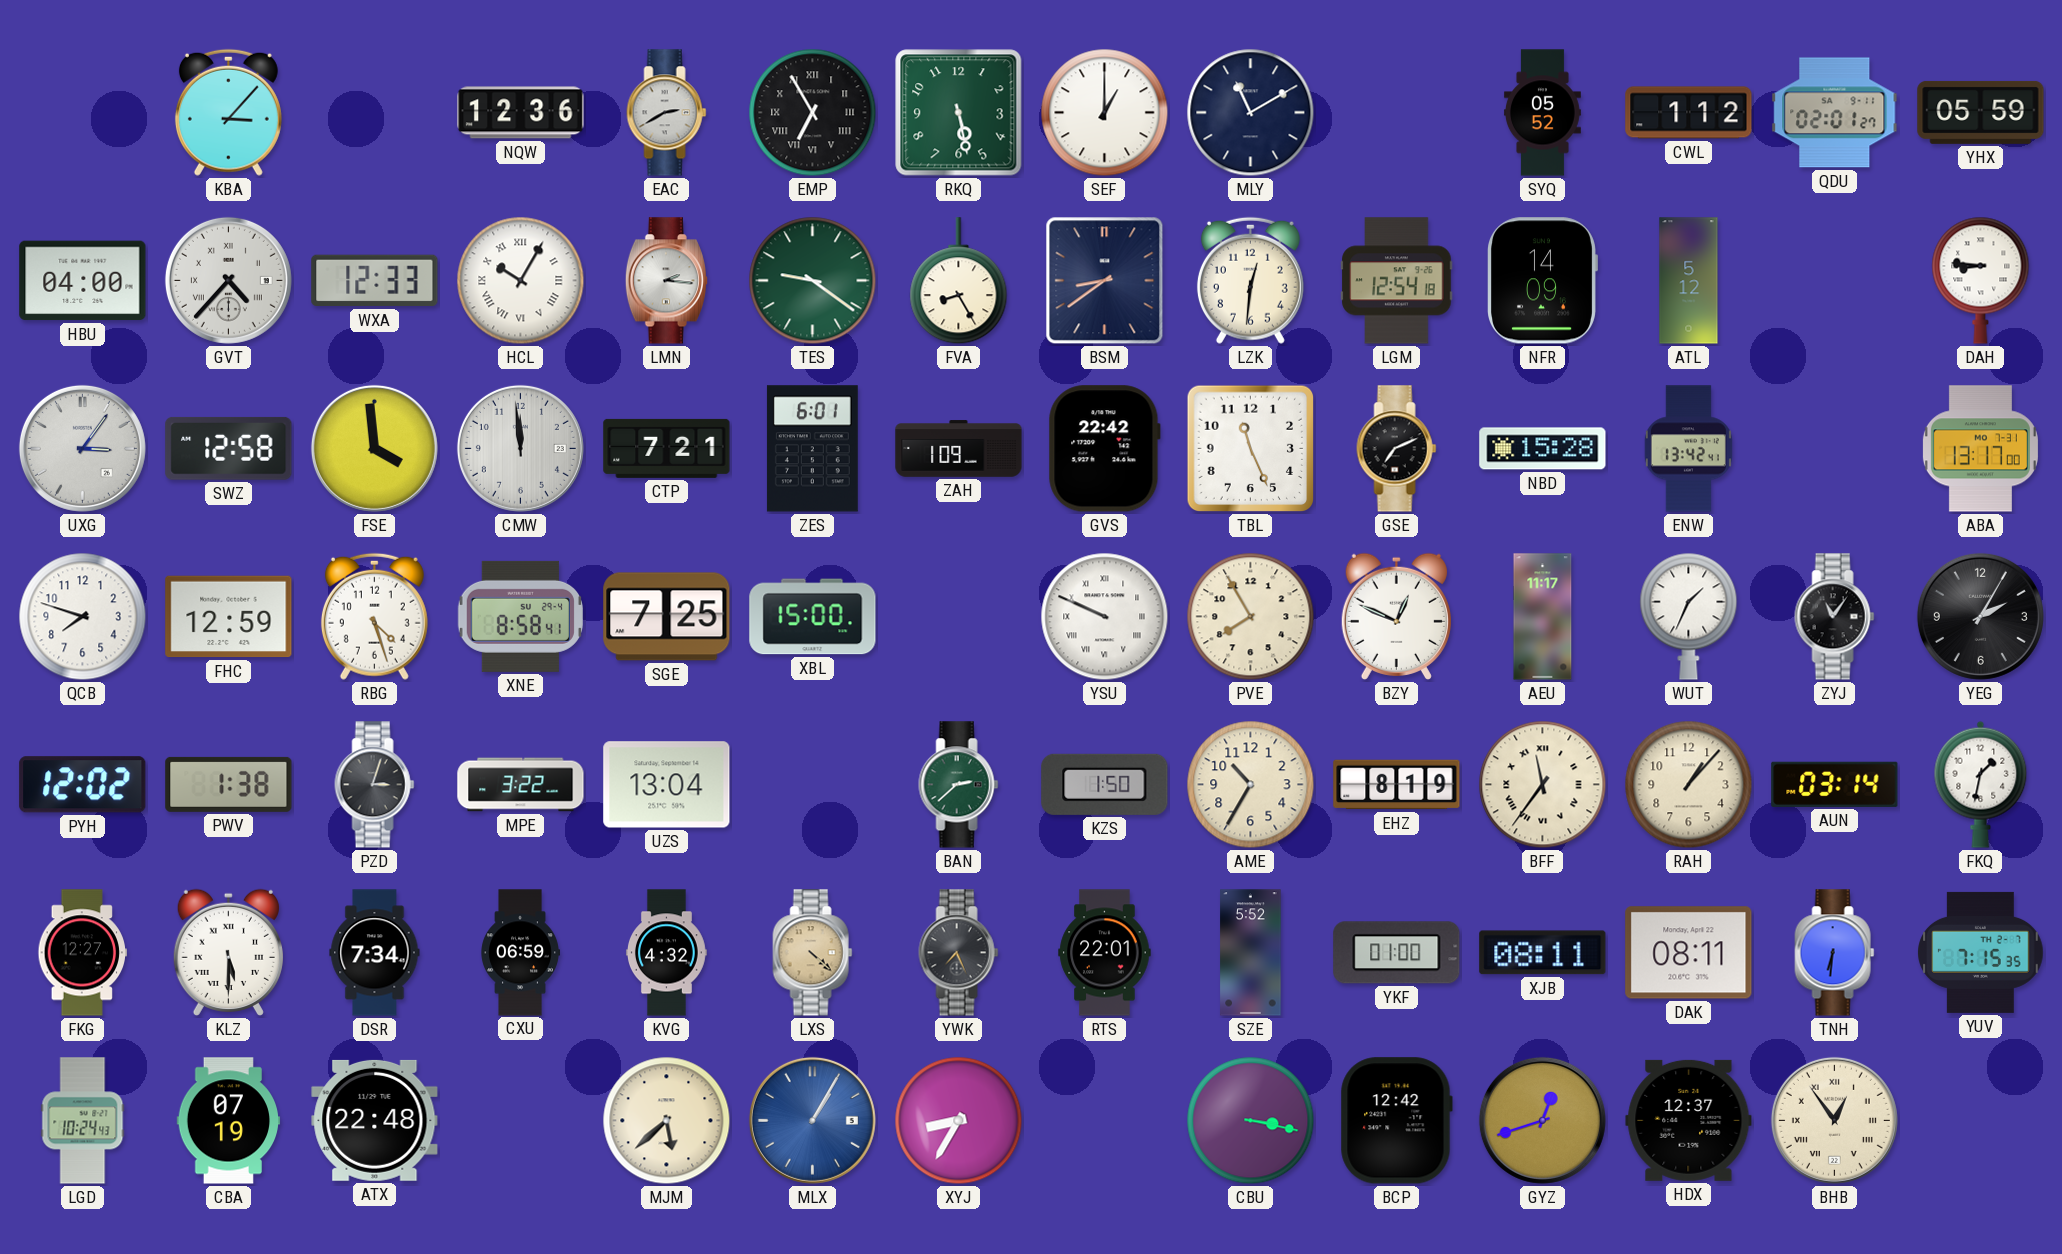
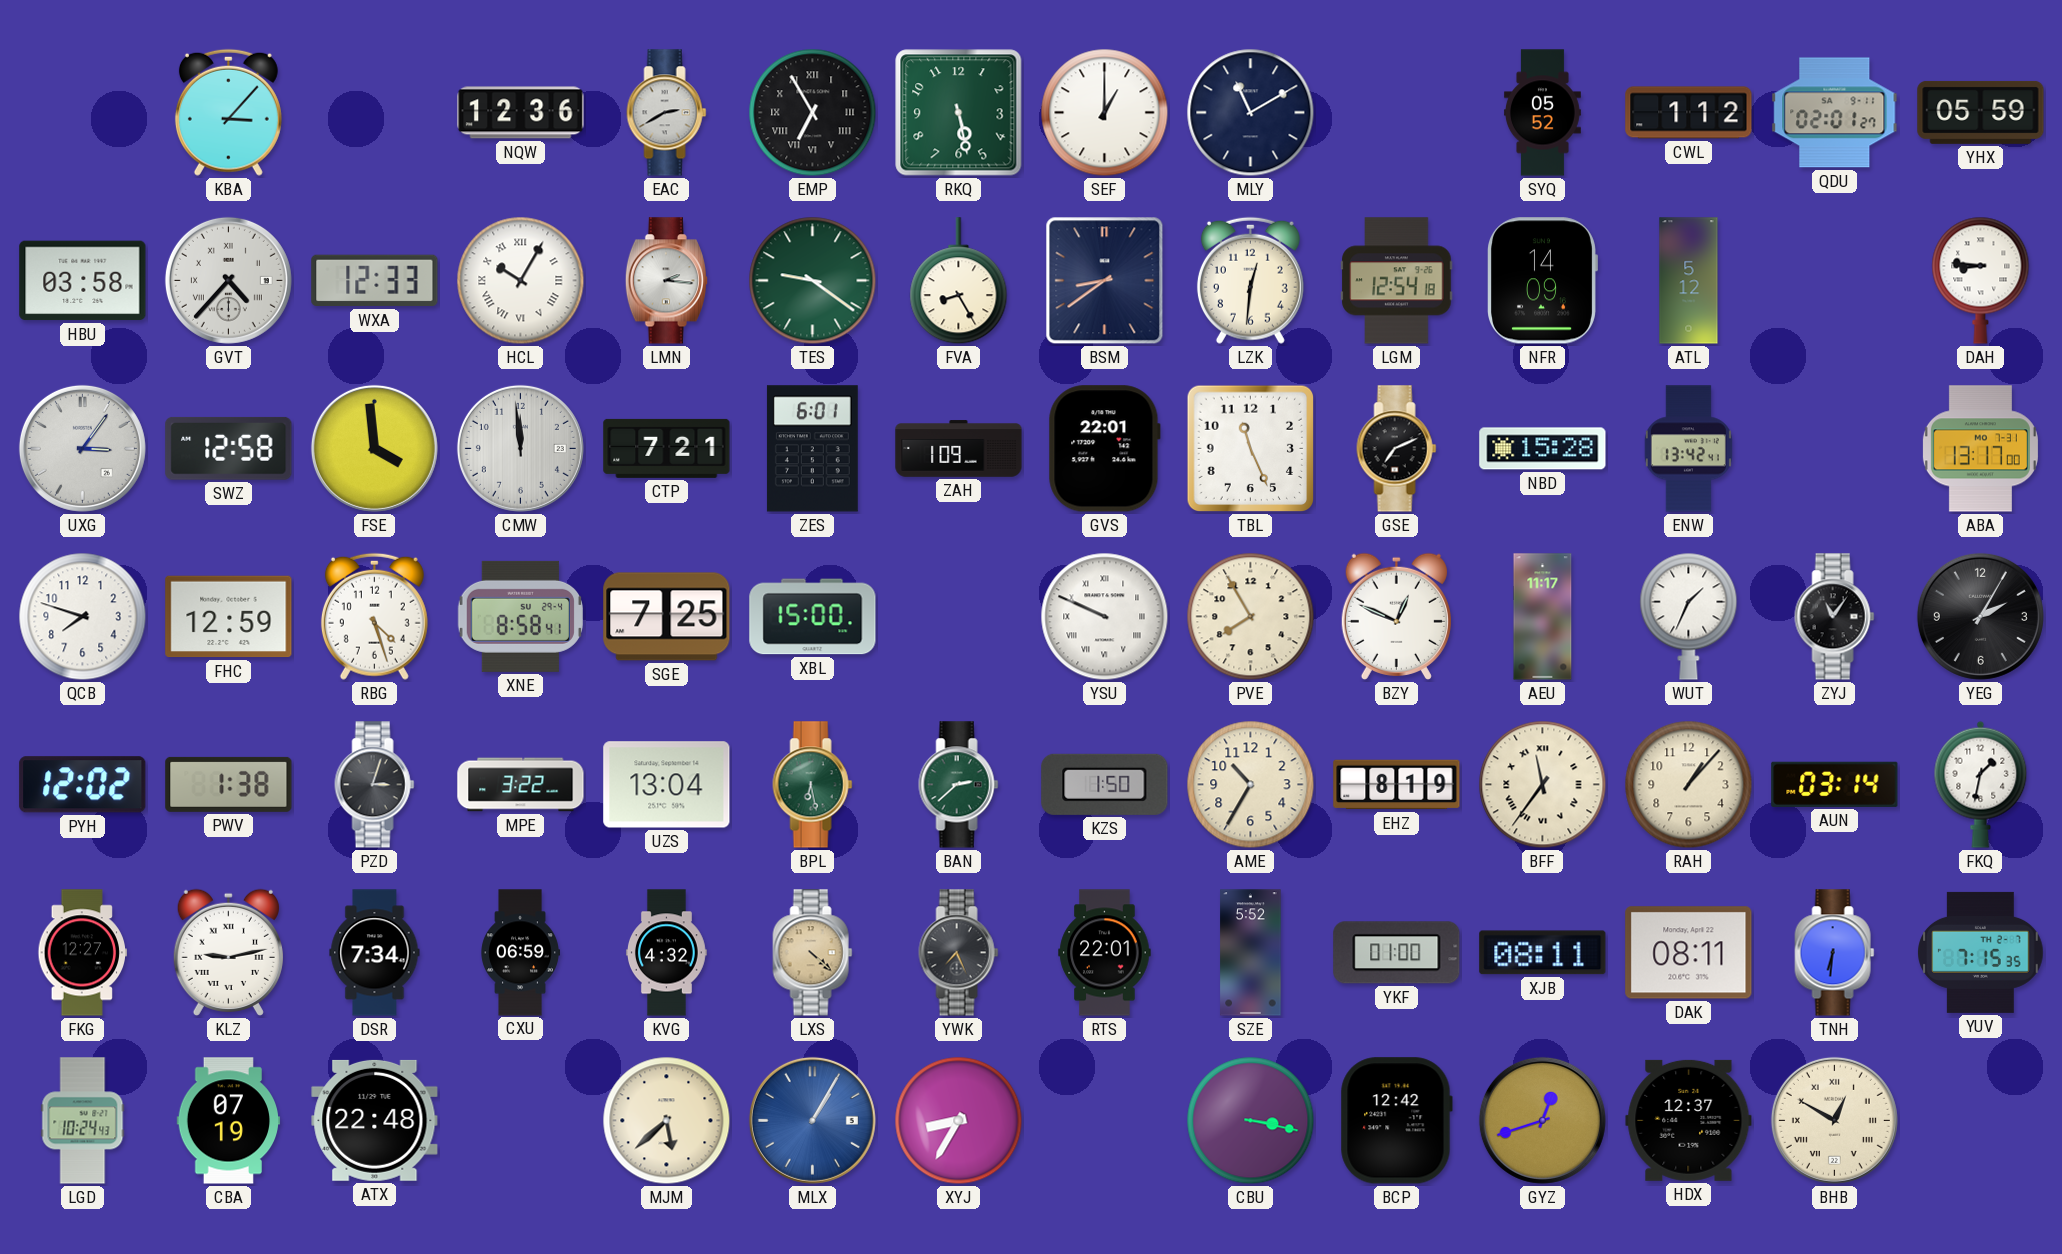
HBU: 04:00 -> 03:58
GVS: 22:42 -> 22:01
BPL: none -> 6:28
KLZ: 5:30 -> 9:13
BHB: 12:54 -> 12:50
